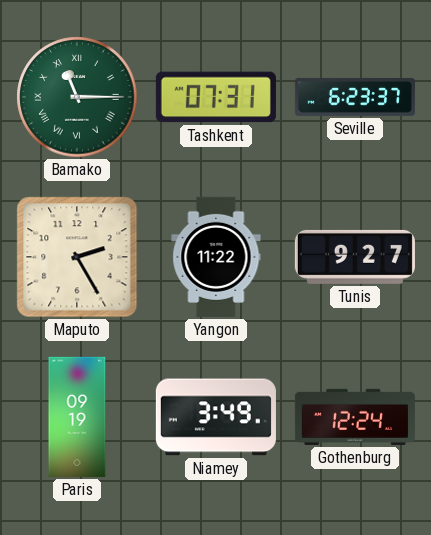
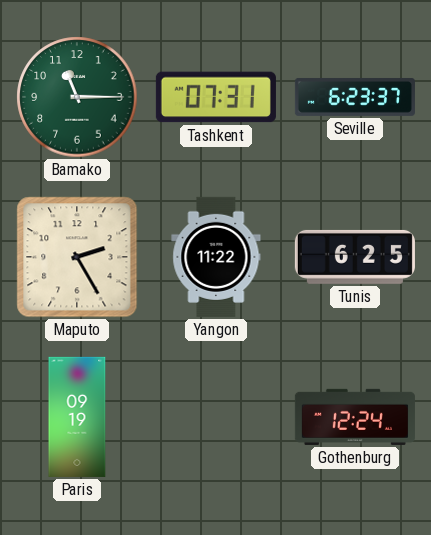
Bamako numerals: Roman -> Arabic
Tunis: 9:27 -> 6:25
Niamey: 3:49 -> none
